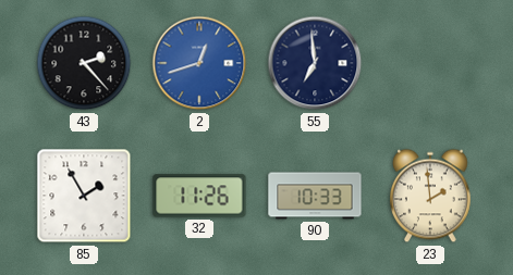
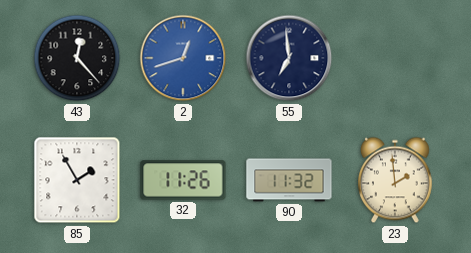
43: 2:23 -> 12:23
90: 10:33 -> 11:32
